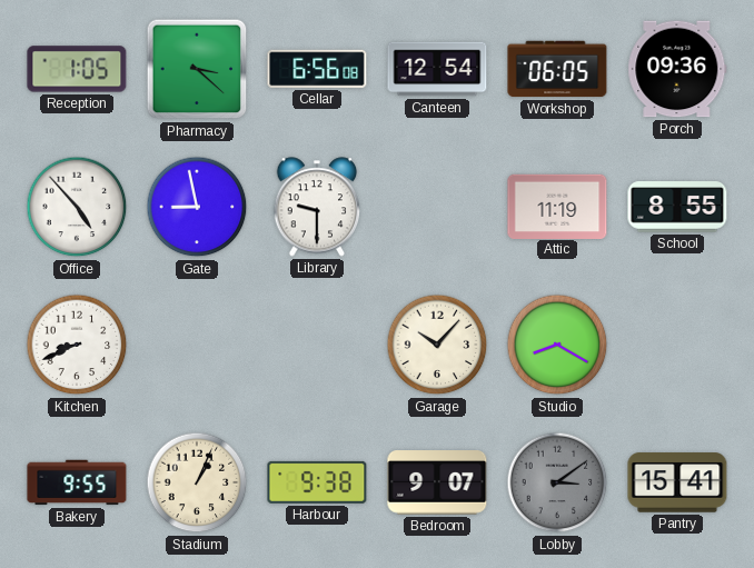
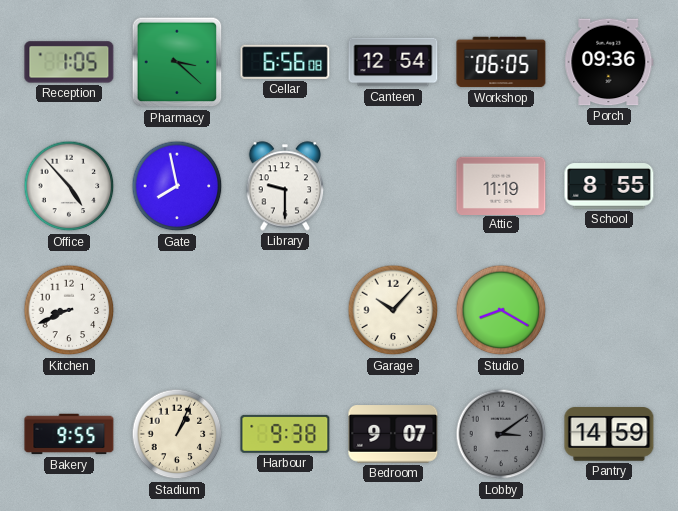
Gate: 8:58 -> 7:58
Pantry: 15:41 -> 14:59
